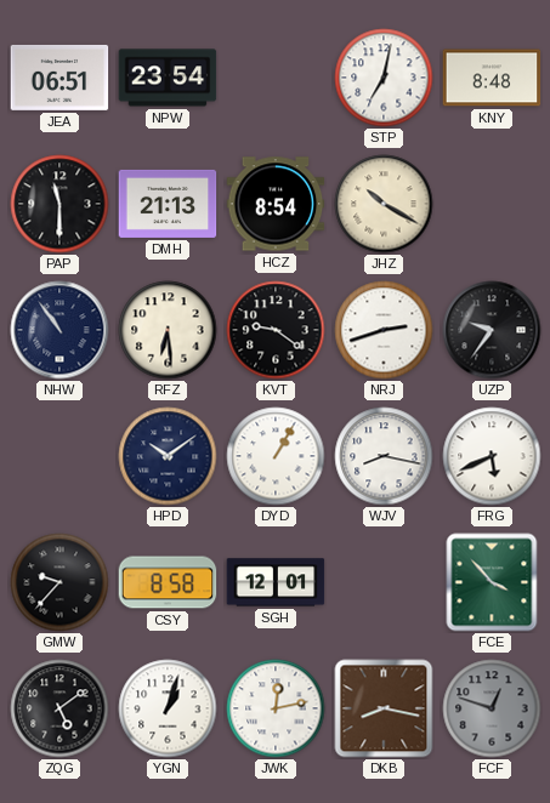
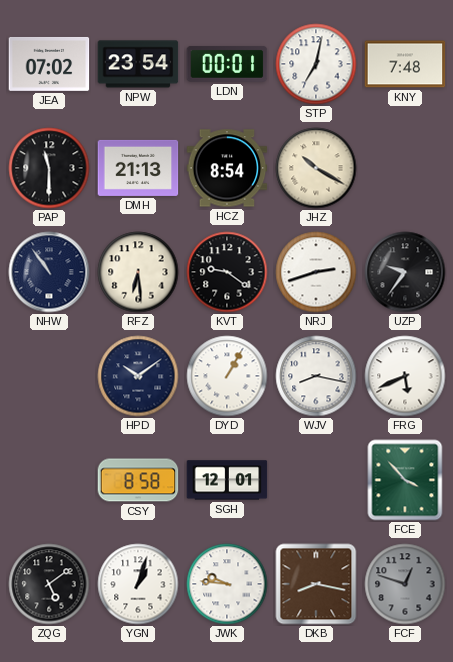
JEA: 06:51 -> 07:02
LDN: none -> 00:01
KNY: 8:48 -> 7:48
GMW: 9:37 -> none
JWK: 12:13 -> 9:46
